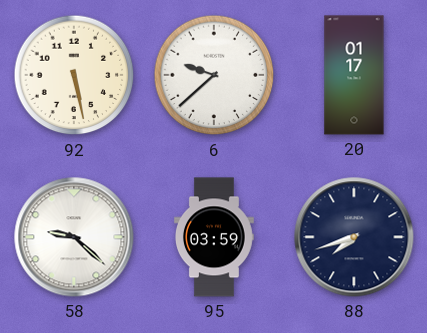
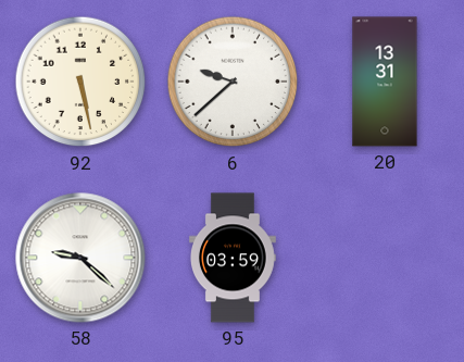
20: 01:17 -> 13:31
88: 7:42 -> none
